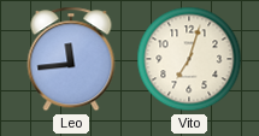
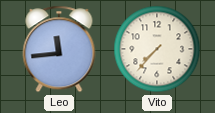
Vito: 7:03 -> 7:37
